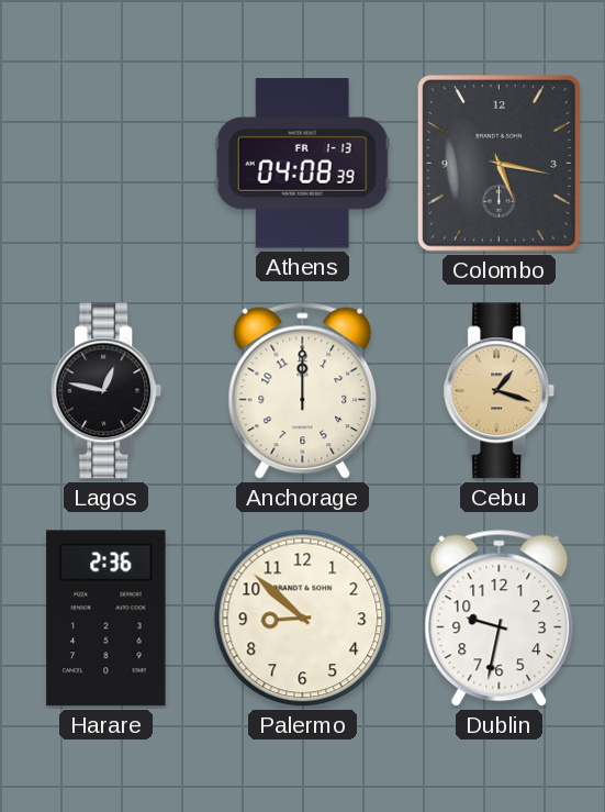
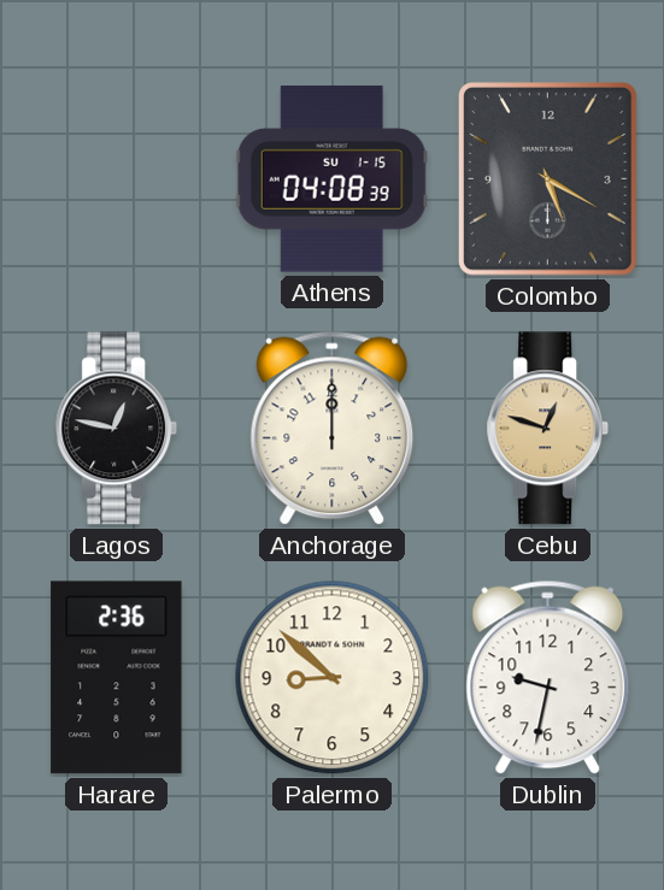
Athens date: FR 1-13 -> SU 1-15
Colombo: 5:17 -> 5:20
Cebu: 1:18 -> 12:48
